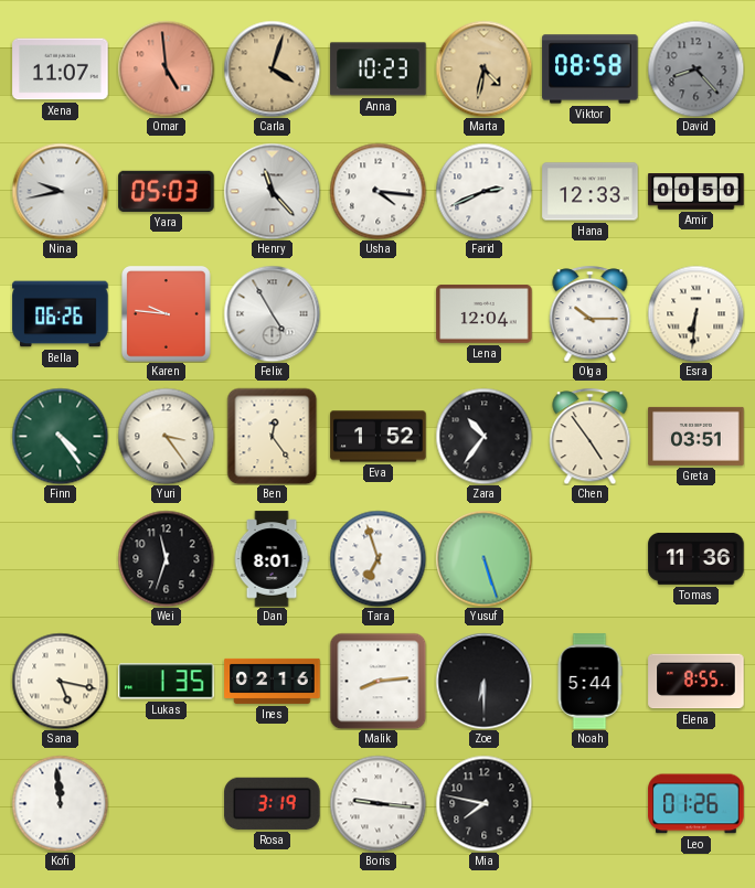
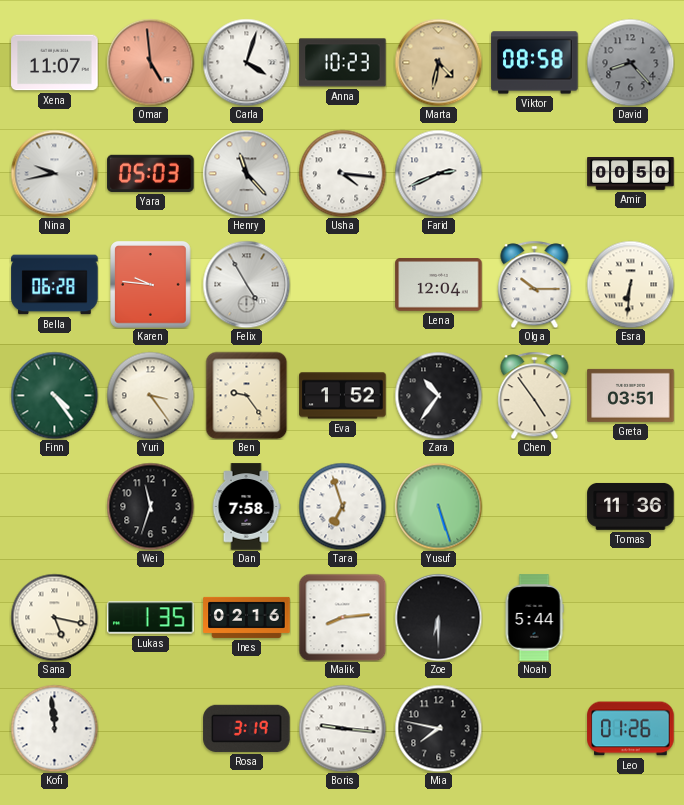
Carla dial: champagne -> white
Hana: 12:33 -> none
Bella: 06:26 -> 06:28
Ben: 12:24 -> 9:24
Dan: 8:01 -> 7:58
Elena: 8:55 -> none
